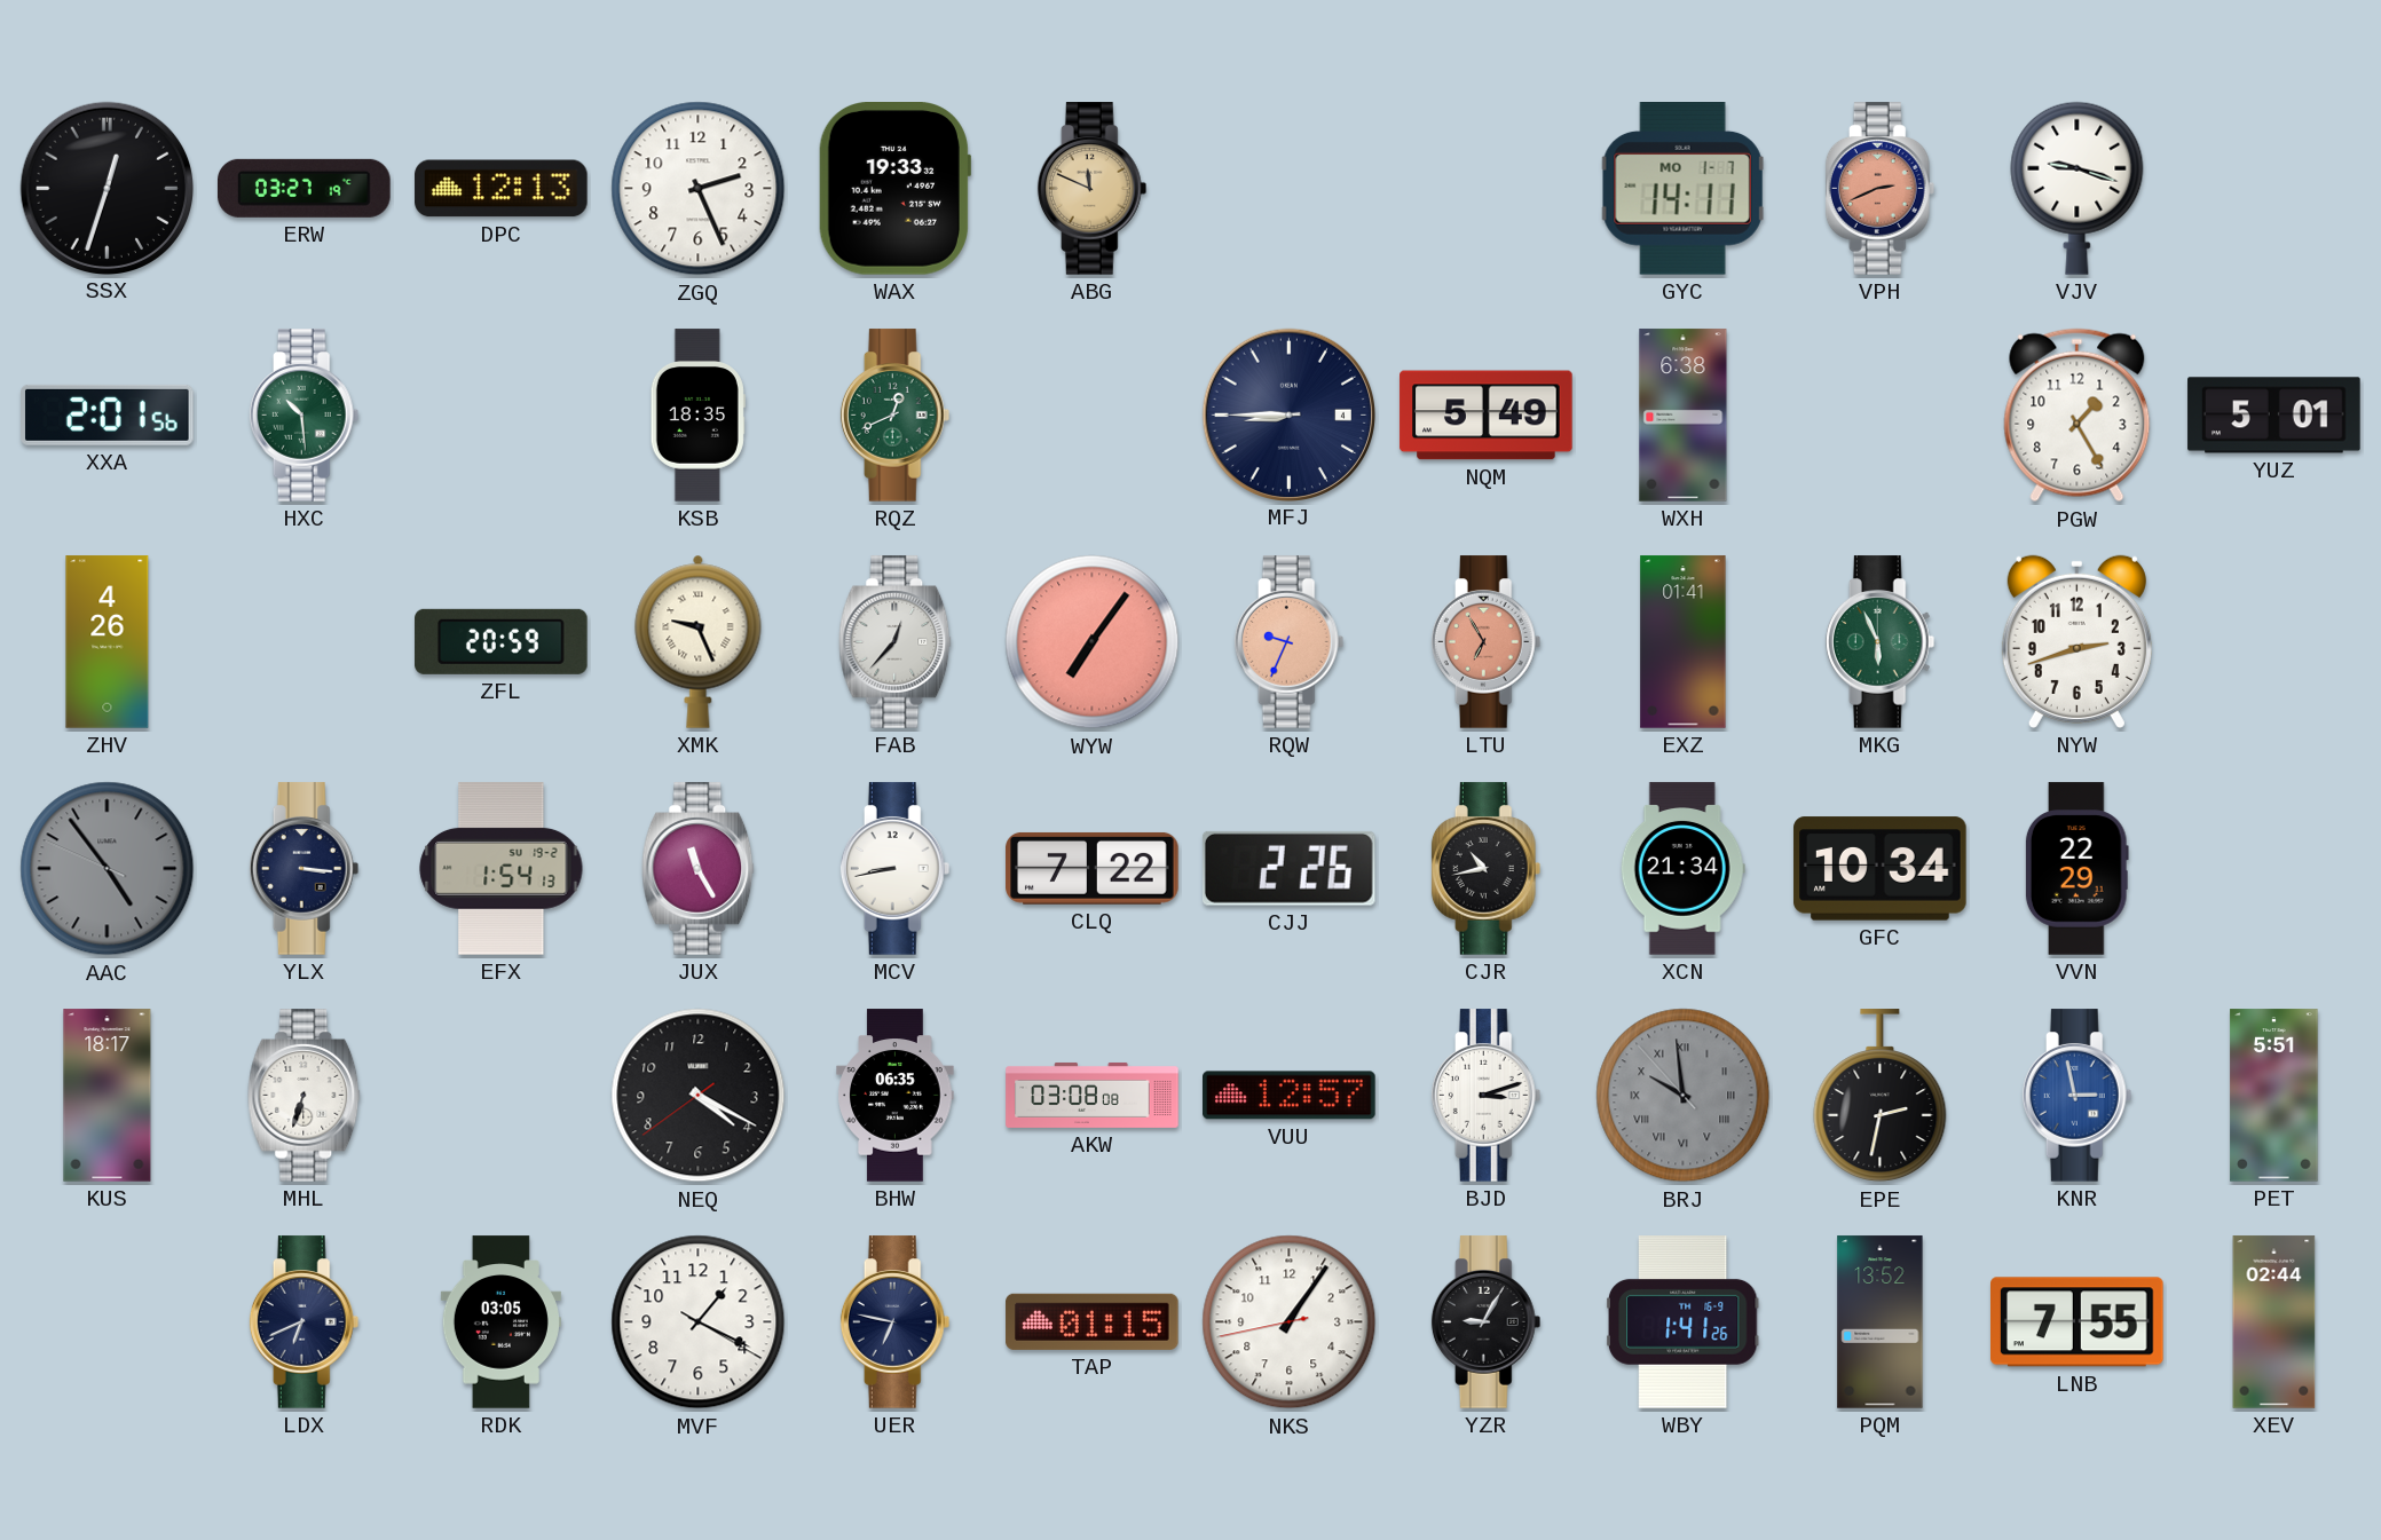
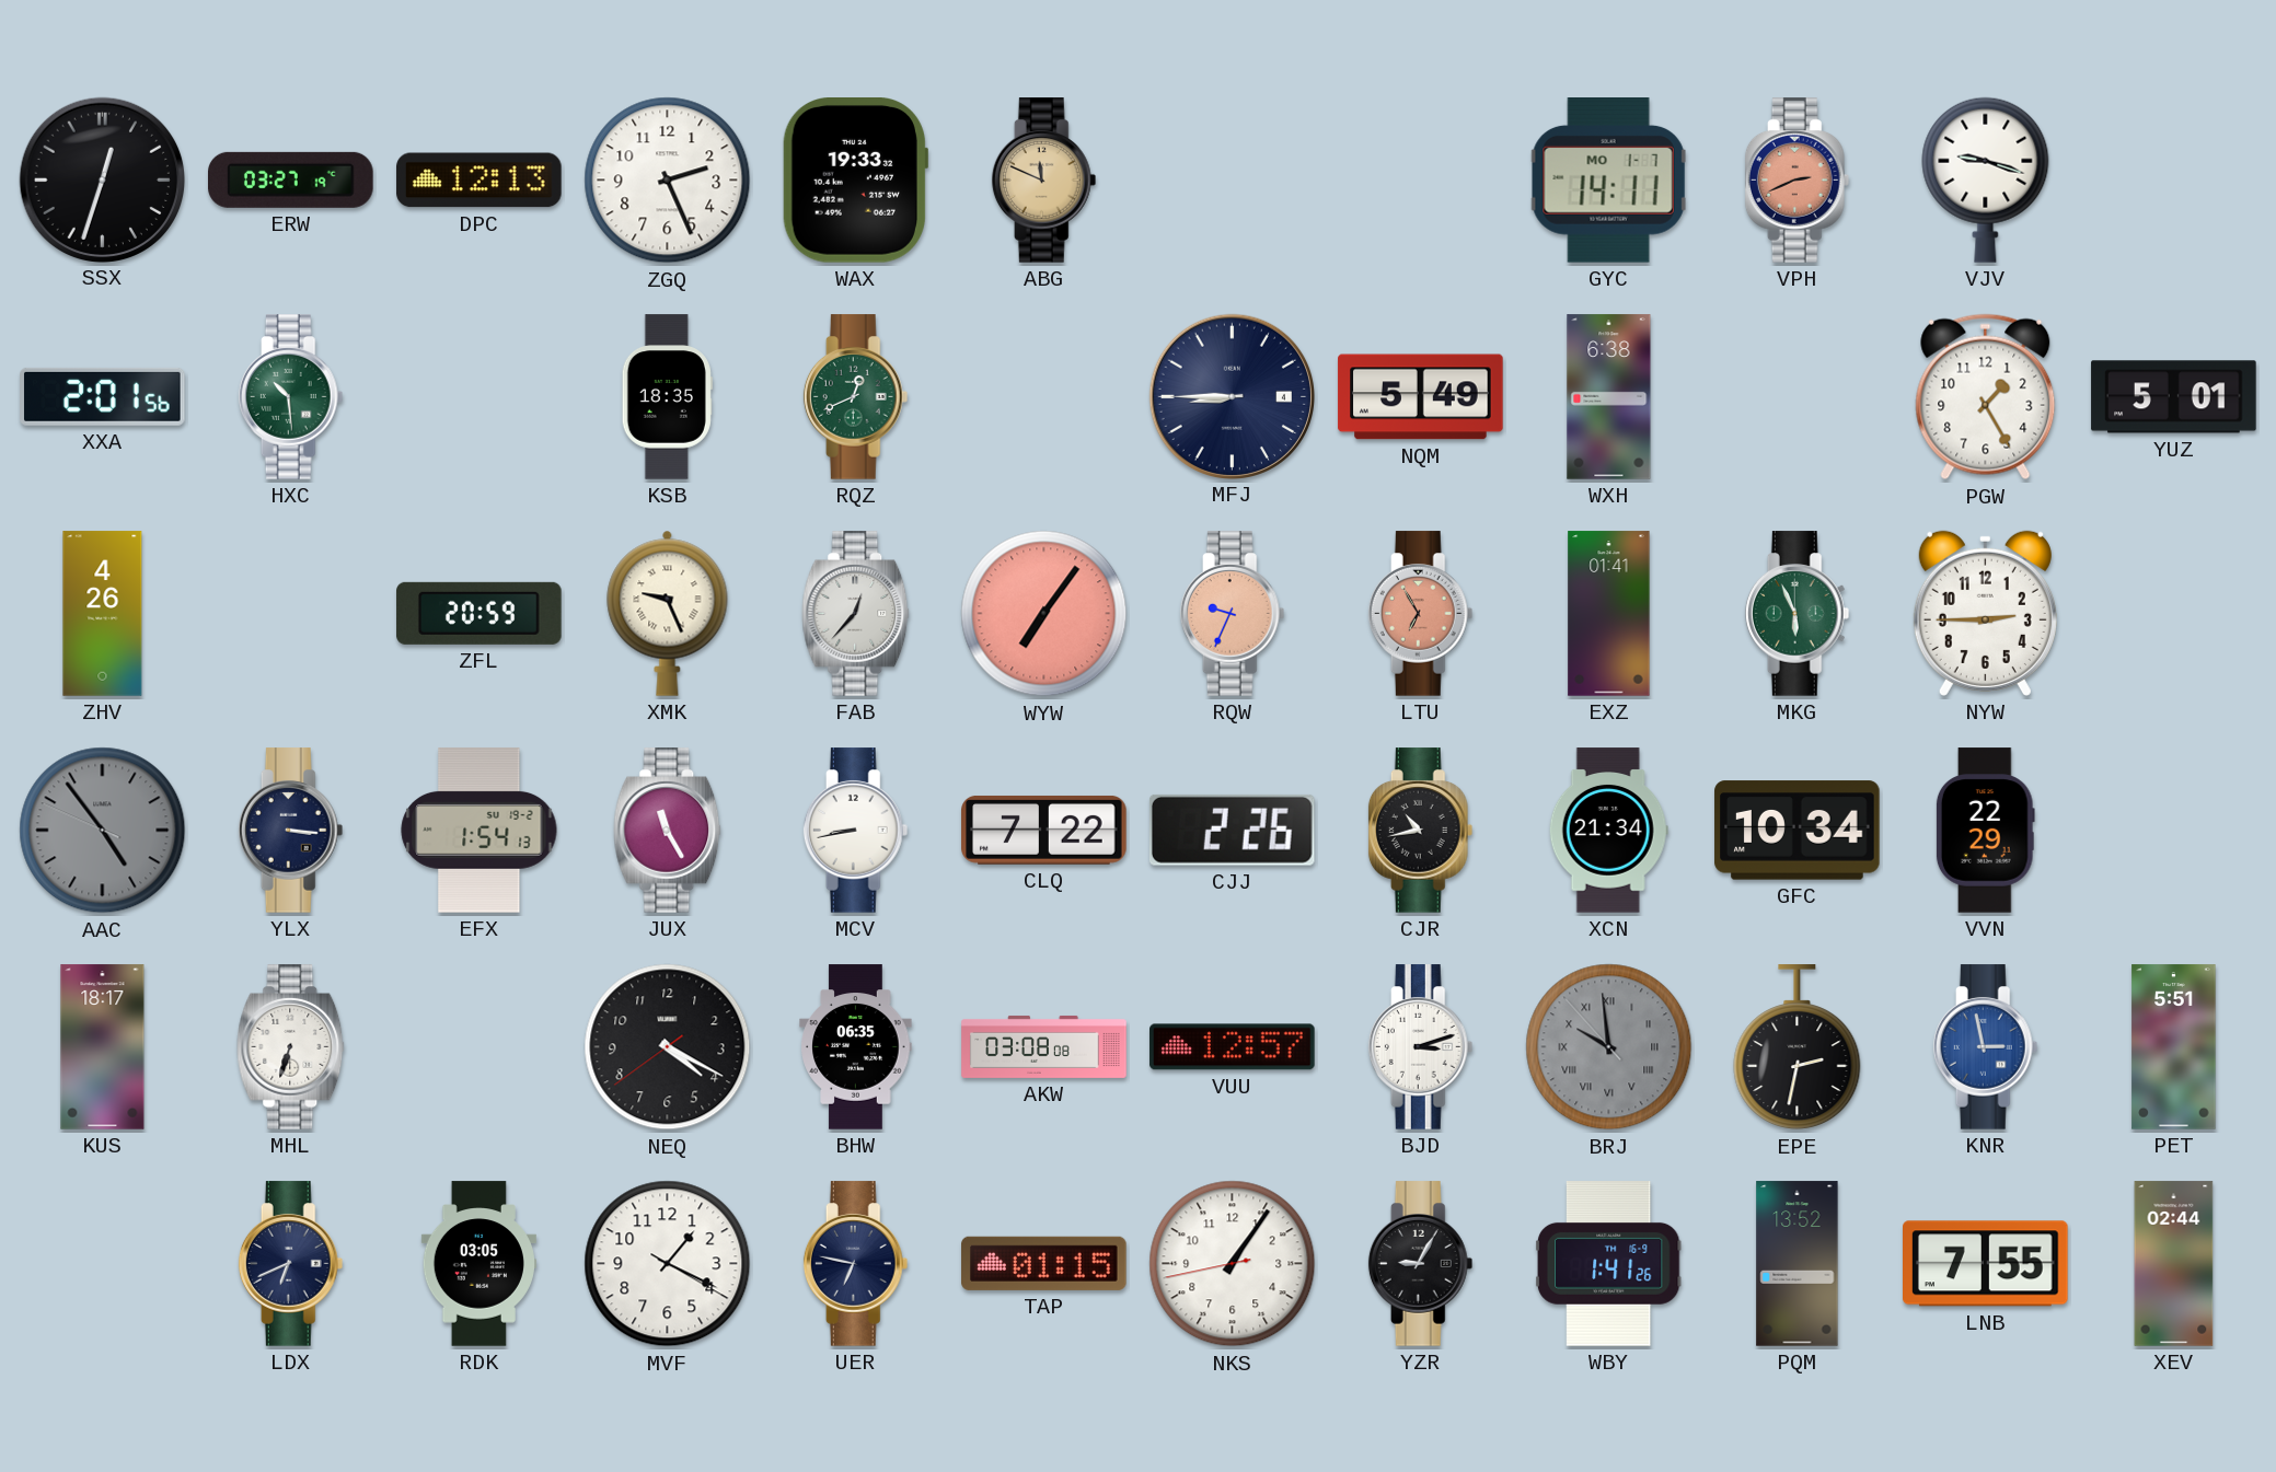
NYW: 2:42 -> 2:45
